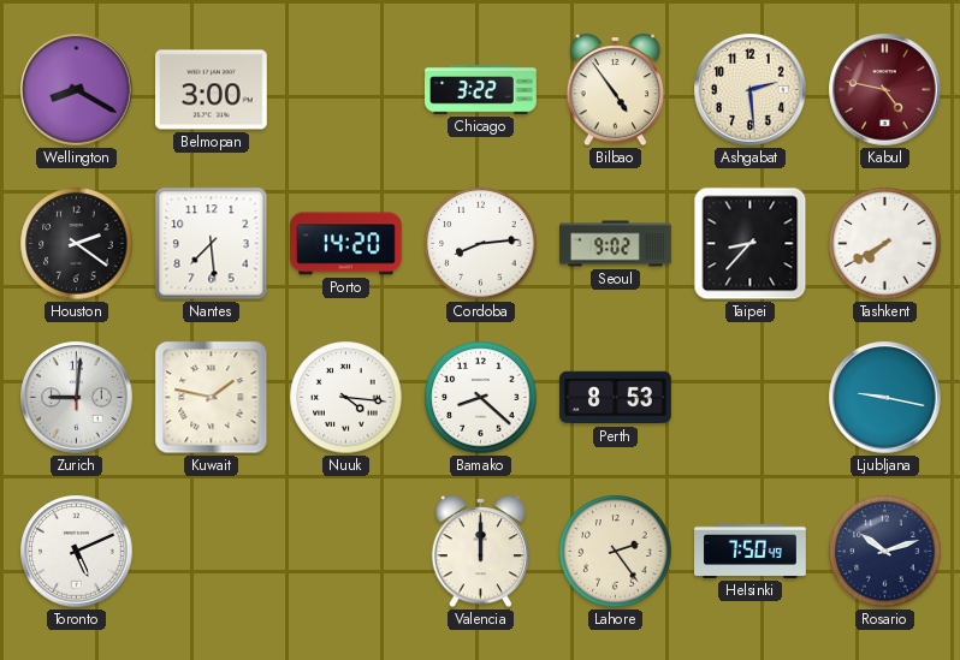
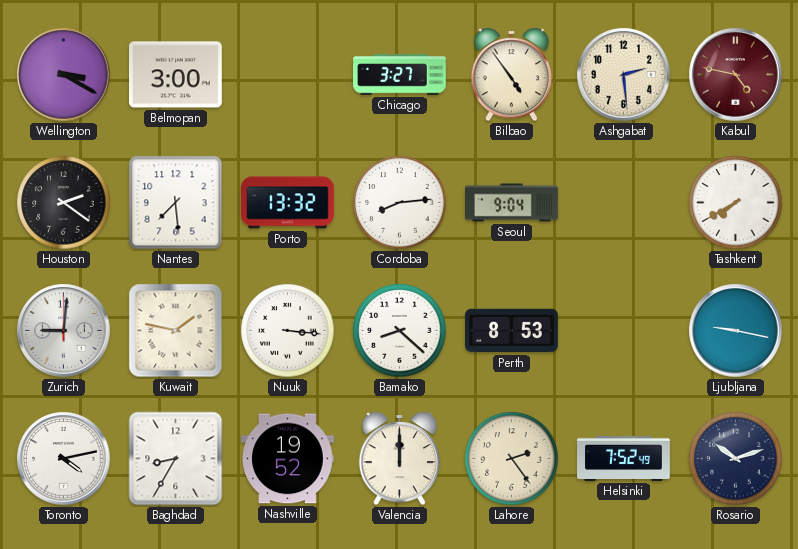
Wellington: 8:20 -> 3:20
Chicago: 3:22 -> 3:27
Porto: 14:20 -> 13:32
Seoul: 9:02 -> 9:04
Taipei: 8:37 -> none
Nuuk: 4:16 -> 3:16
Toronto: 5:11 -> 4:13
Baghdad: none -> 8:35
Nashville: none -> 19:52
Helsinki: 7:50 -> 7:52
